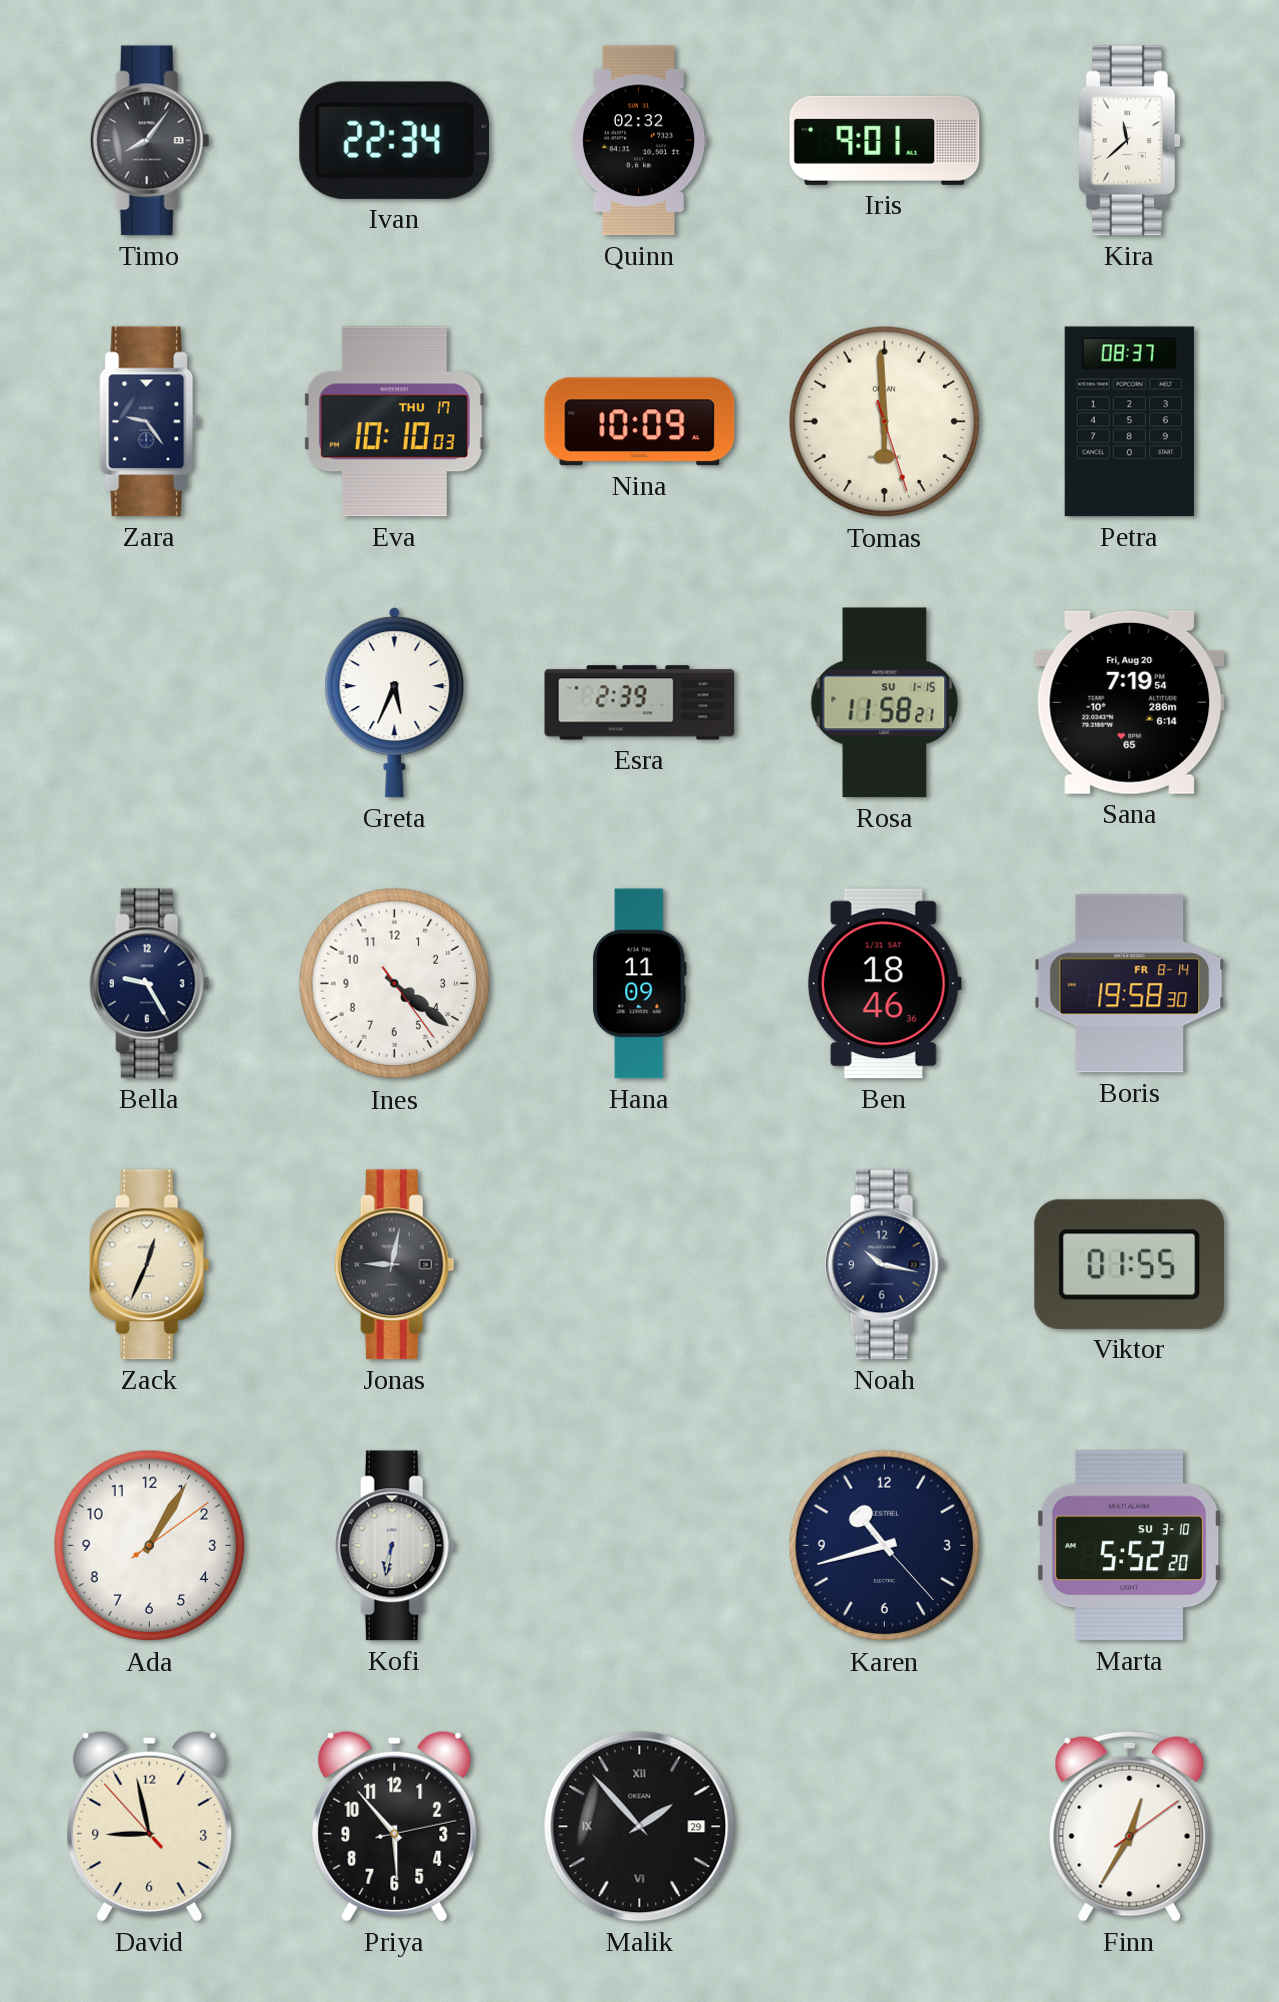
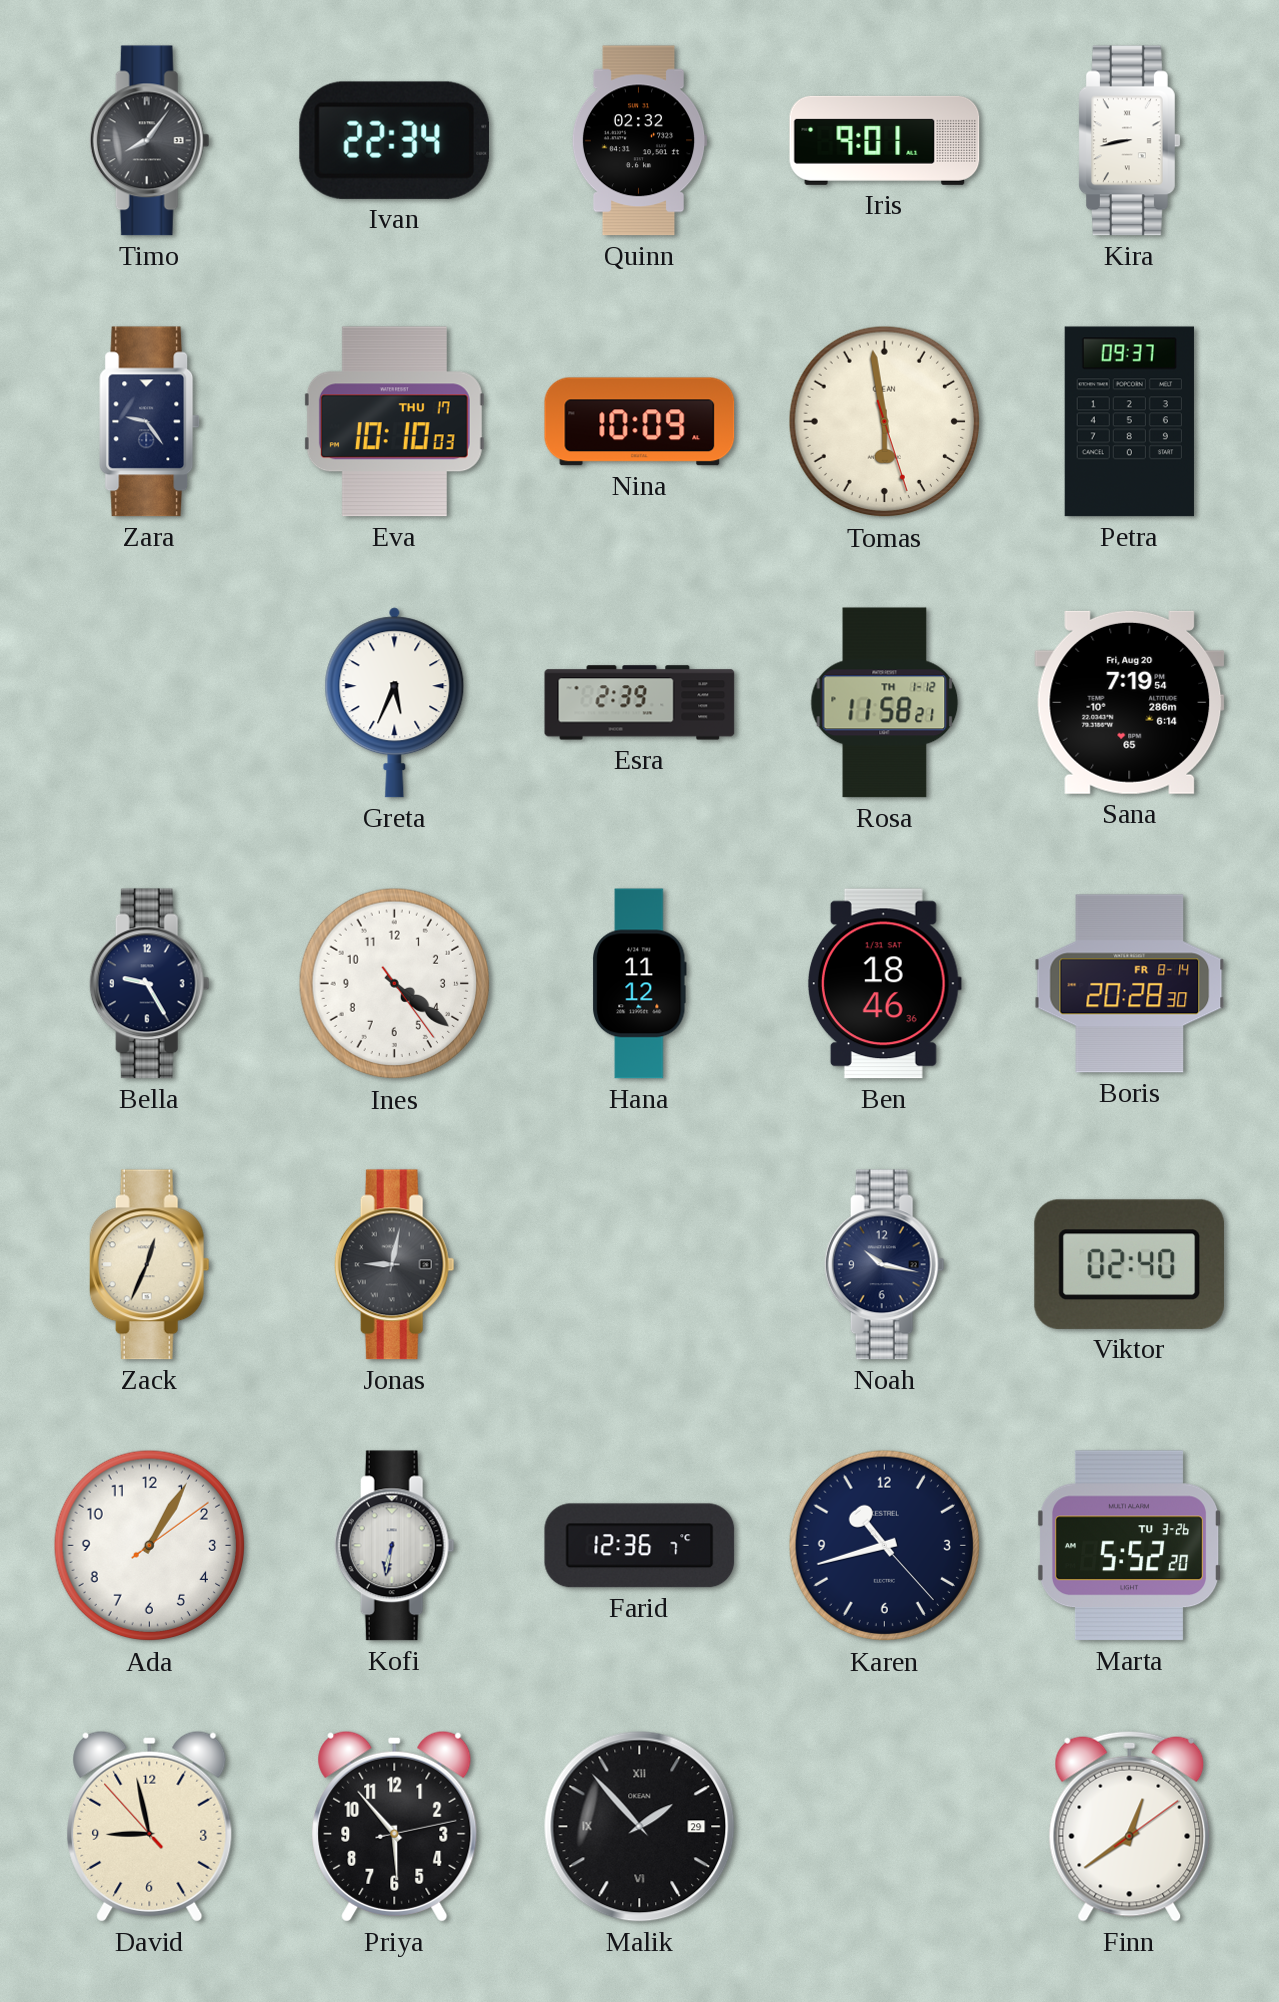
Kira: 11:38 -> 8:43
Tomas: 5:59 -> 5:58
Petra: 08:37 -> 09:37
Rosa date: SU 1-15 -> TH 1-12
Hana: 11:09 -> 11:12
Boris: 19:58 -> 20:28
Viktor: 01:55 -> 02:40
Farid: none -> 12:36
Marta date: SU 3-10 -> TU 3-26
Finn: 12:35 -> 12:39
